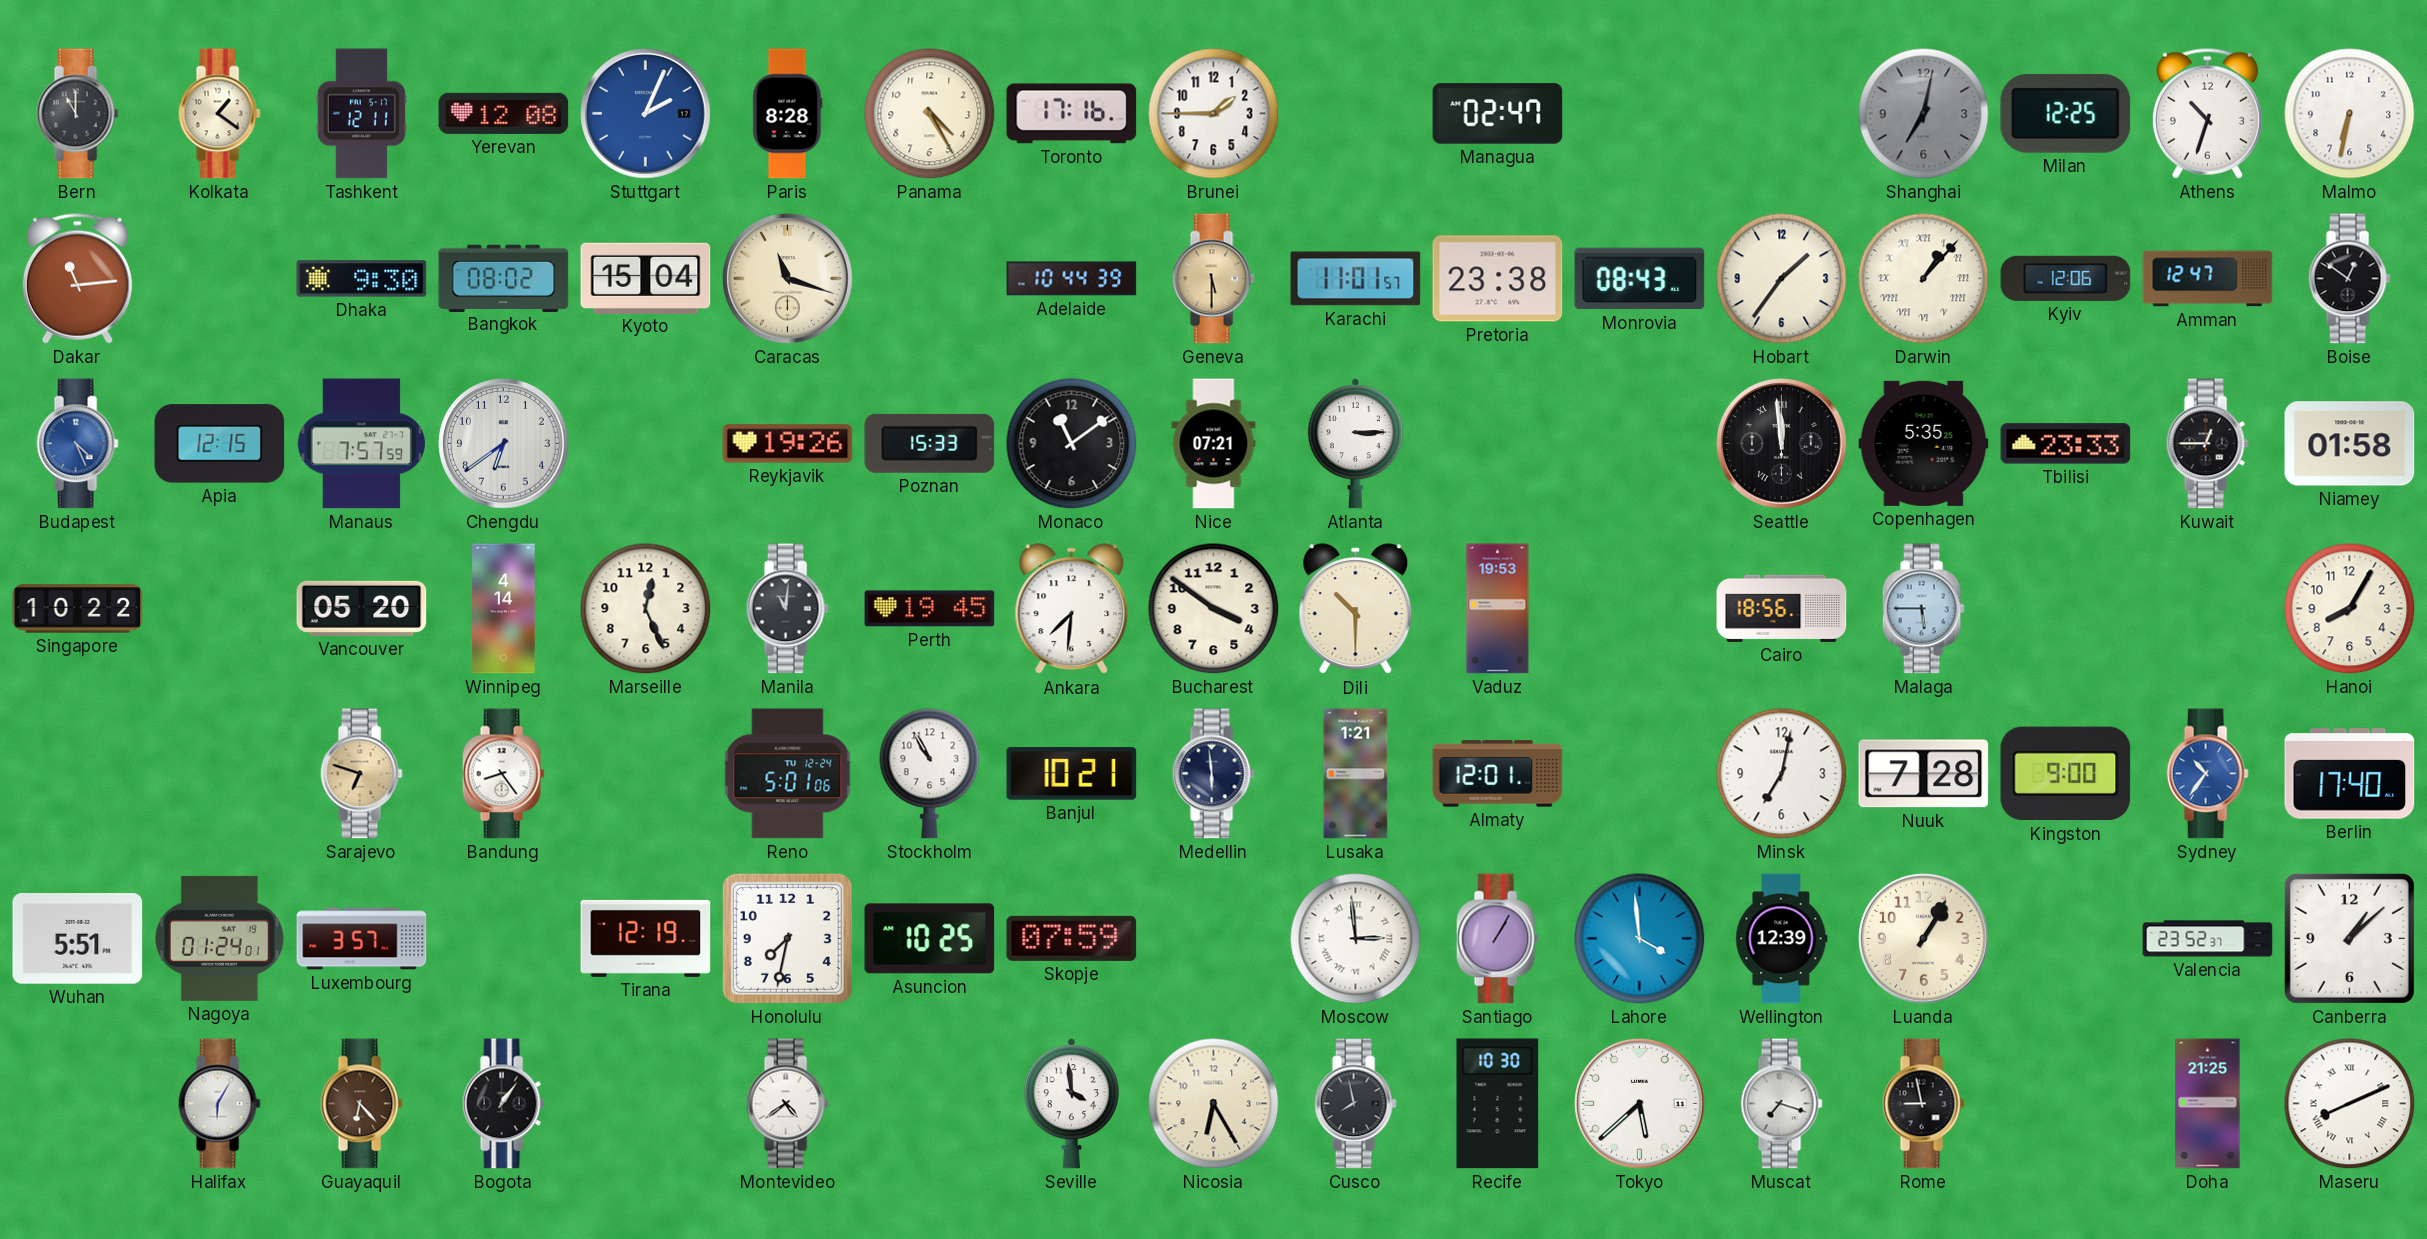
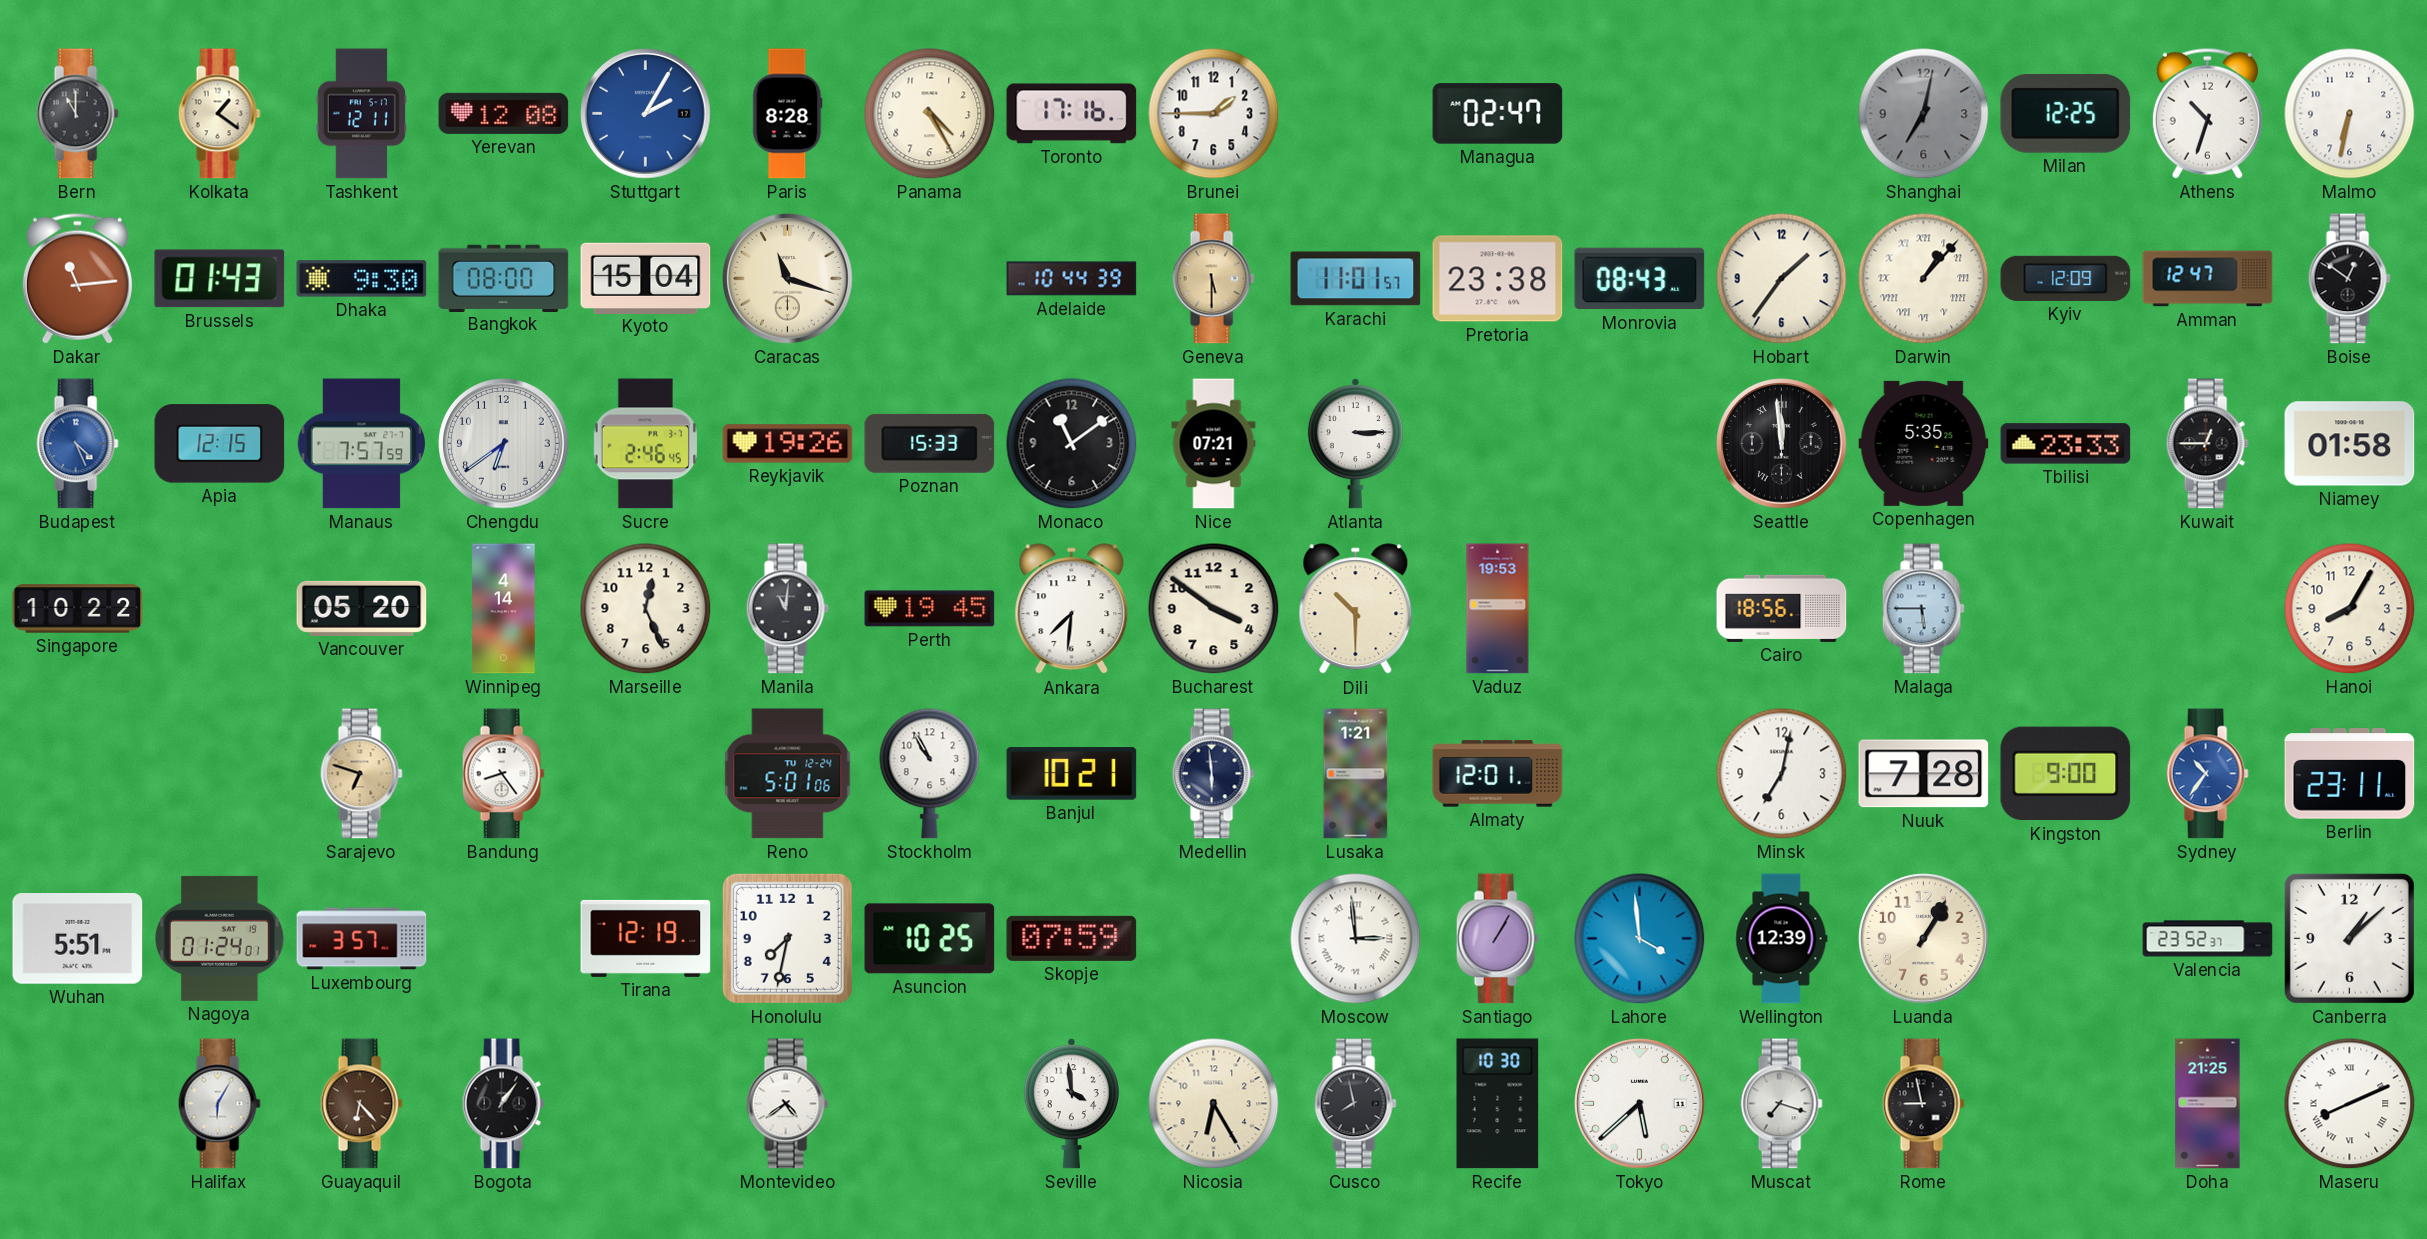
Stuttgart: 2:04 -> 2:05
Brussels: none -> 01:43
Bangkok: 08:02 -> 08:00
Kyiv: 12:06 -> 12:09
Sucre: none -> 2:46
Berlin: 17:40 -> 23:11
